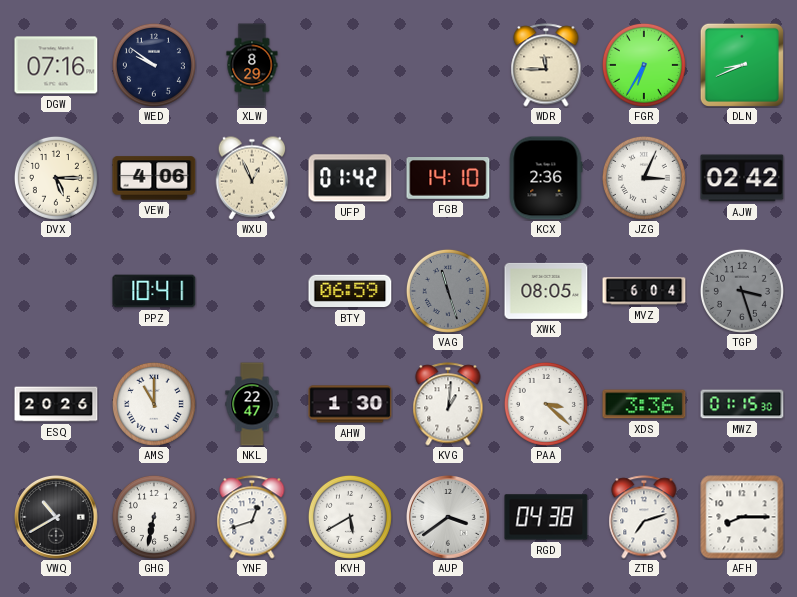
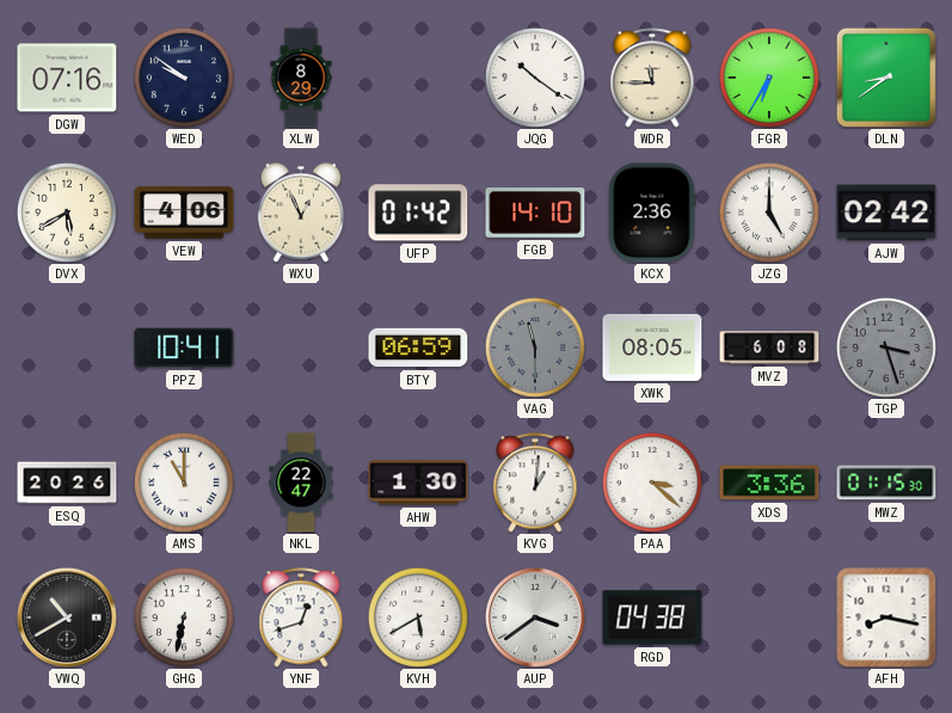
JQG: none -> 10:21
DLN: 8:41 -> 8:39
DVX: 5:15 -> 5:40
JZG: 3:04 -> 5:00
VAG: 11:27 -> 11:30
MVZ: 6:04 -> 6:08
ZTB: 7:12 -> none
AFH: 8:15 -> 8:17
